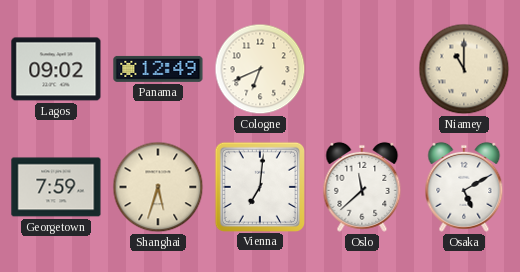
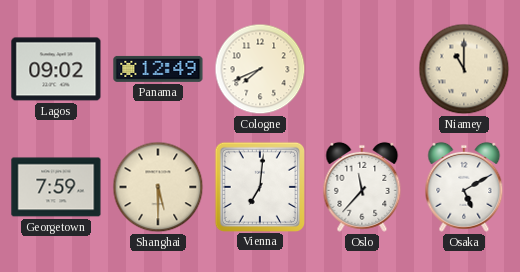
Cologne: 6:41 -> 7:41
Shanghai: 5:33 -> 5:30
Oslo: 11:38 -> 11:37
